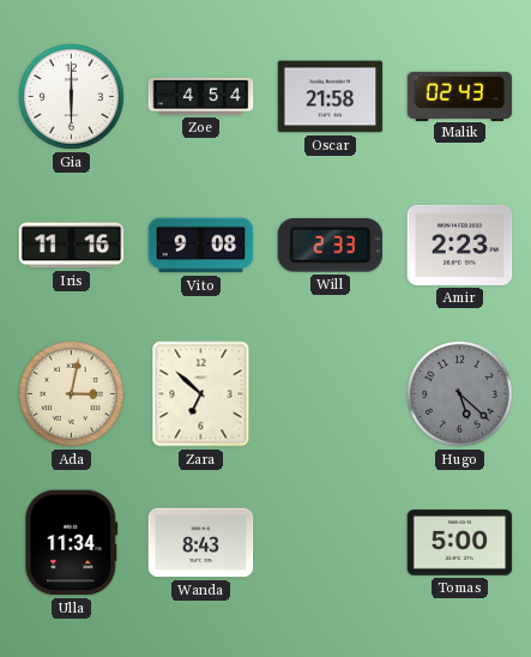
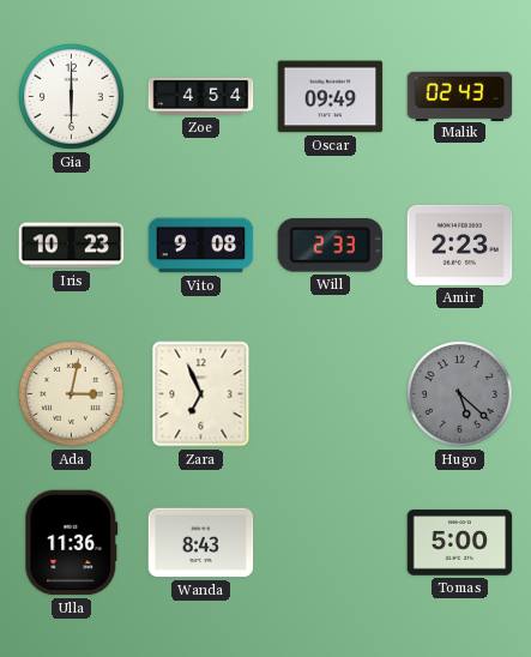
Oscar: 21:58 -> 09:49
Iris: 11:16 -> 10:23
Zara: 6:52 -> 6:56
Ulla: 11:34 -> 11:36
